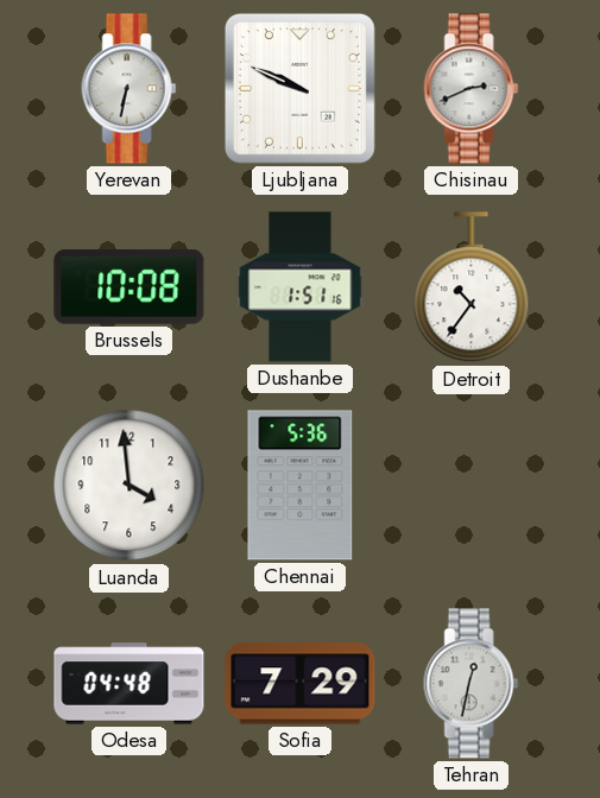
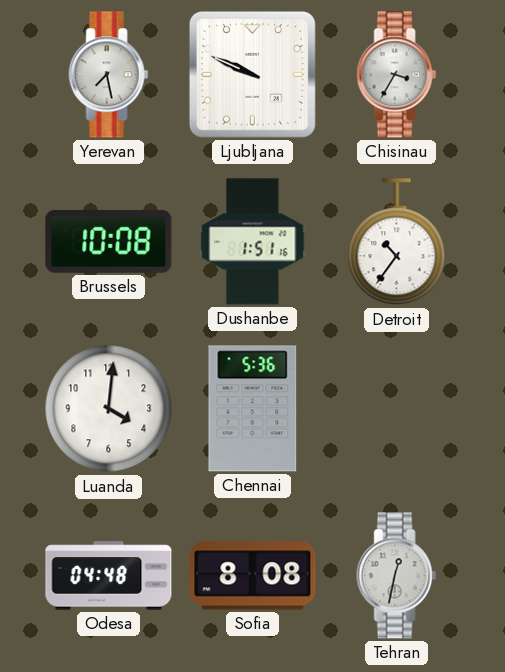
Yerevan: 6:32 -> 7:28
Chisinau: 2:41 -> 3:35
Luanda: 3:59 -> 4:01
Sofia: 7:29 -> 8:08
